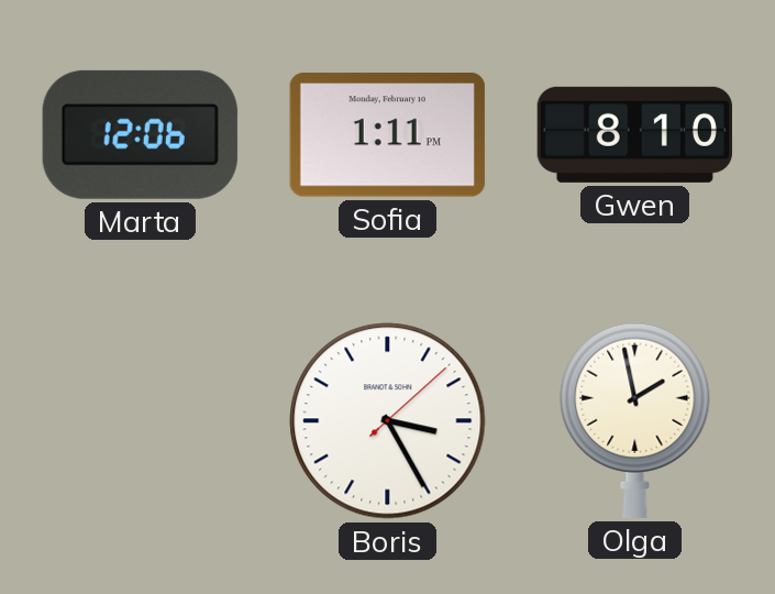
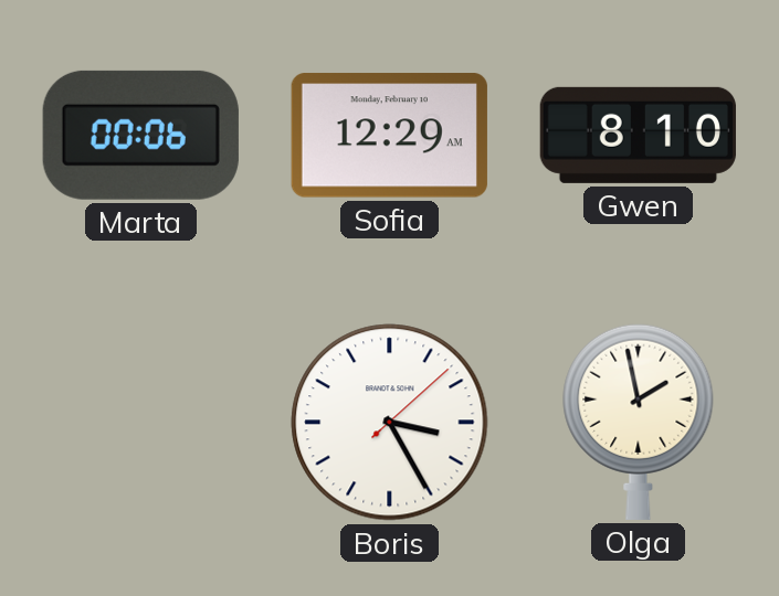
Marta: 12:06 -> 00:06
Sofia: 1:11 -> 12:29
